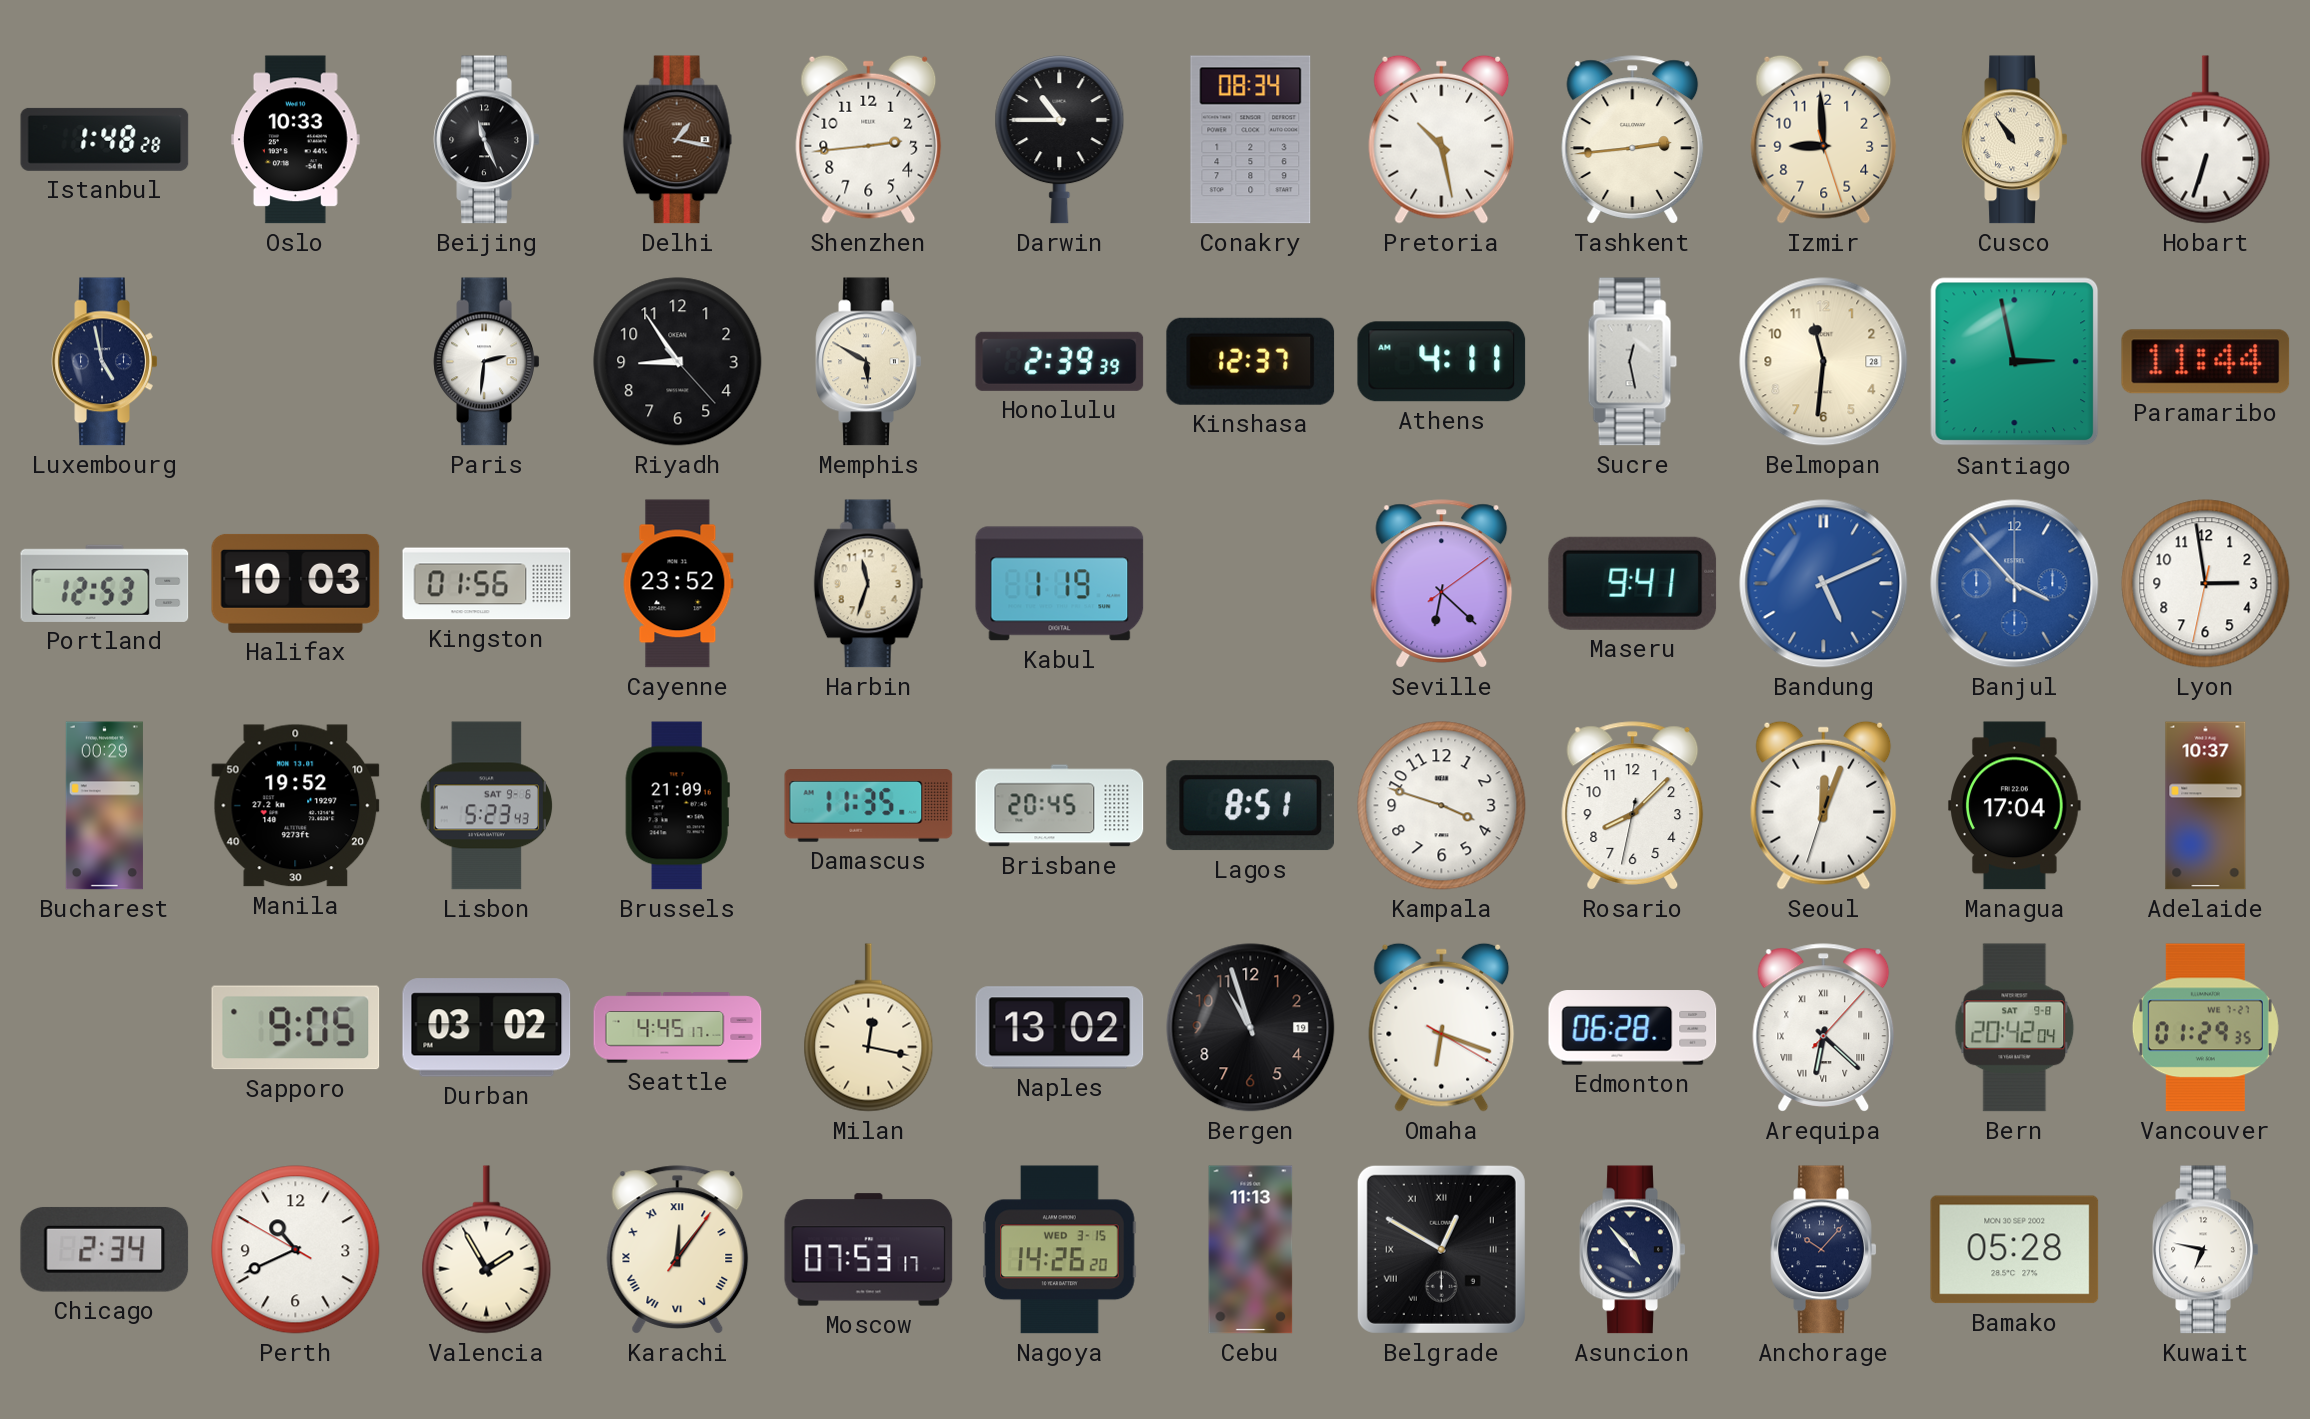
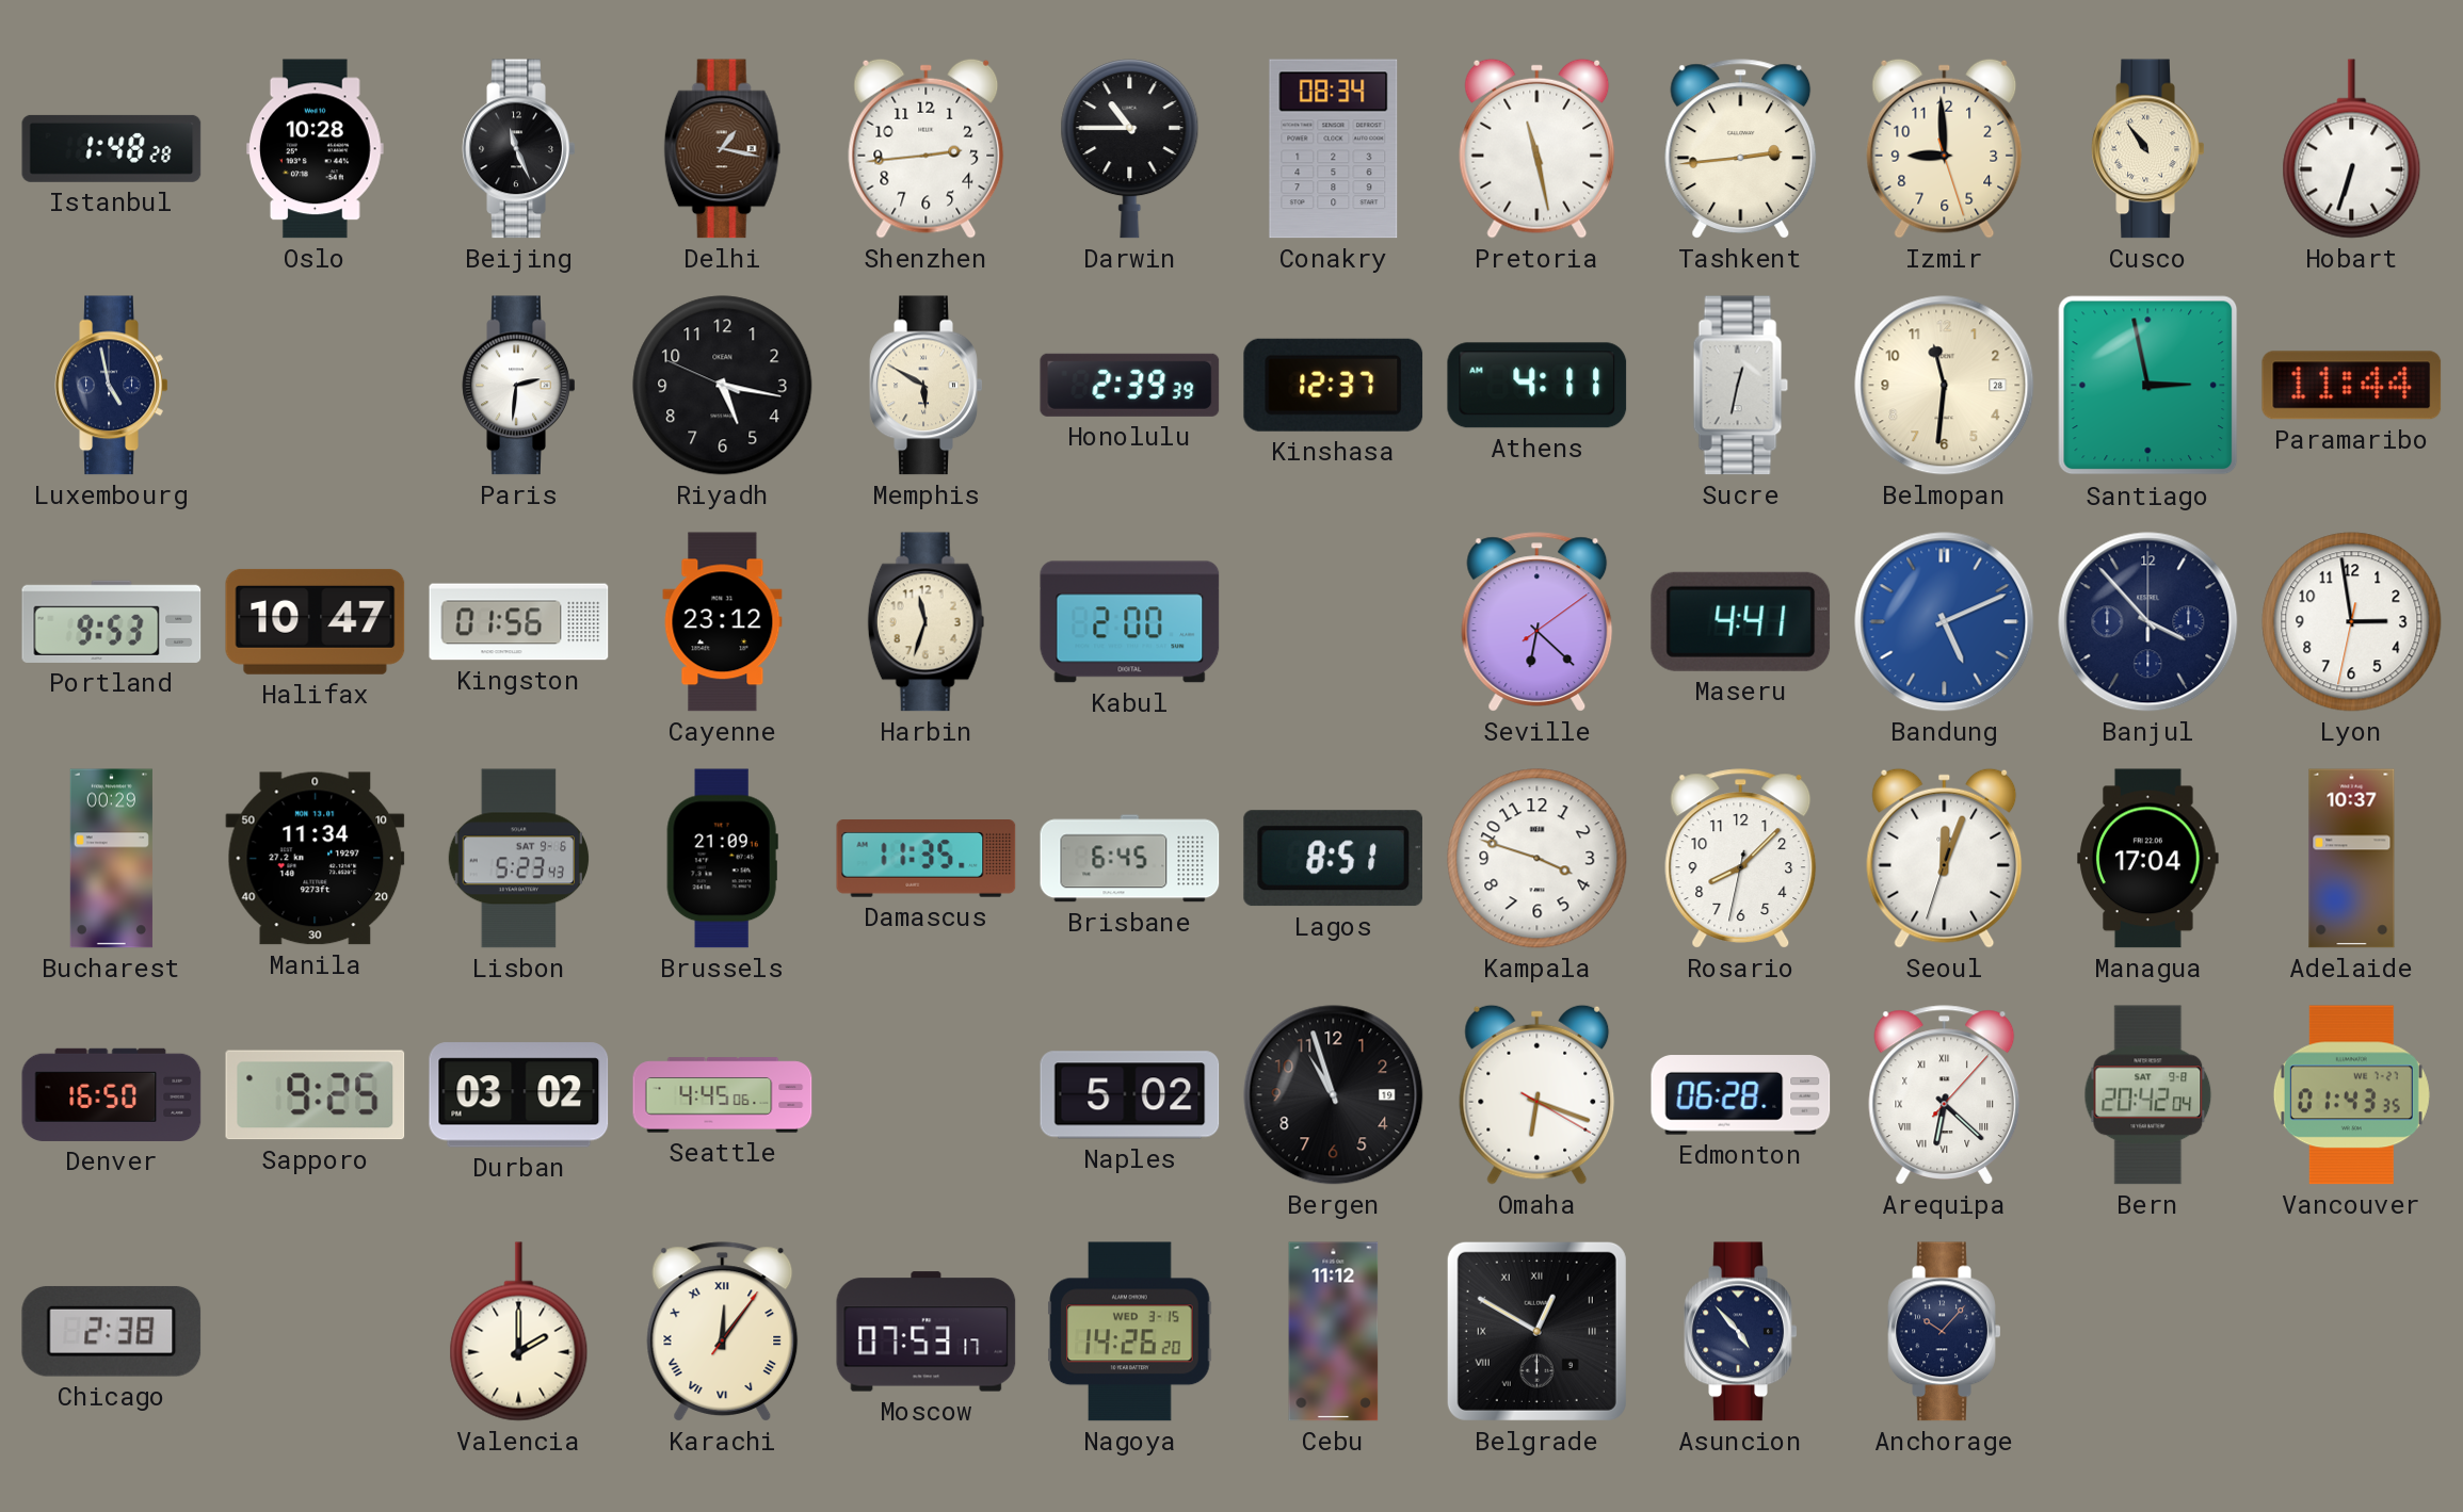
Oslo: 10:33 -> 10:28
Pretoria: 10:28 -> 11:28
Riyadh: 8:54 -> 5:16
Sucre: 12:28 -> 12:32
Portland: 12:53 -> 9:53
Halifax: 10:03 -> 10:47
Cayenne: 23:52 -> 23:12
Kabul: 1:19 -> 2:00
Maseru: 9:41 -> 4:41
Banjul dial: blue -> navy
Manila: 19:52 -> 11:34
Brisbane: 20:45 -> 6:45
Denver: none -> 16:50
Sapporo: 9:05 -> 9:25
Seattle: 4:45:17 -> 4:45:06
Milan: 12:17 -> none
Naples: 13:02 -> 5:02
Vancouver: 01:29 -> 01:43
Chicago: 2:34 -> 2:38
Perth: 10:40 -> none
Valencia: 1:55 -> 2:00
Cebu: 11:13 -> 11:12
Bamako: 05:28 -> none
Kuwait: 6:47 -> none
